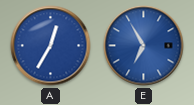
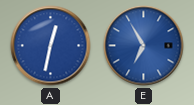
A: 12:35 -> 12:32
